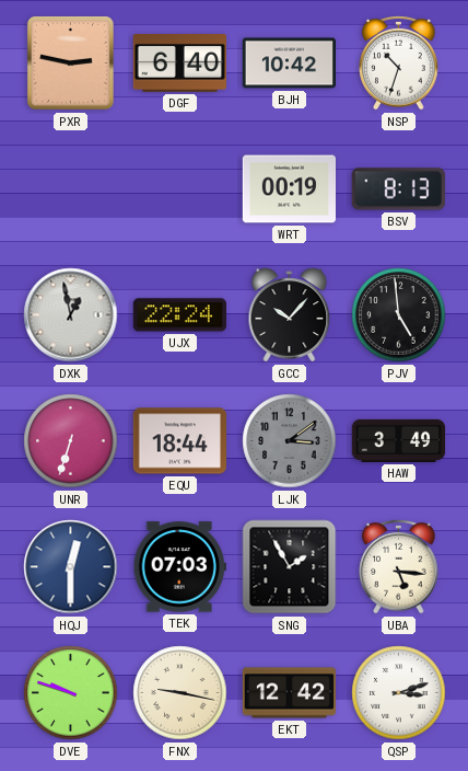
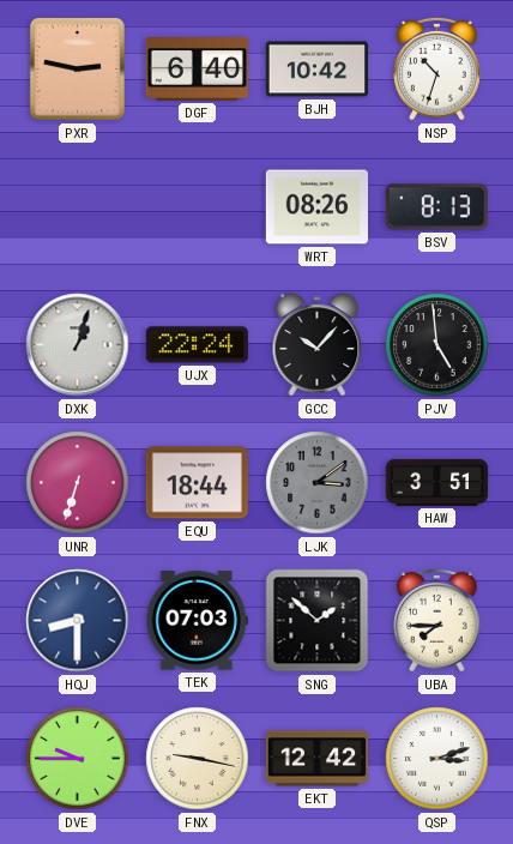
WRT: 00:19 -> 08:26
DXK: 12:58 -> 1:03
HAW: 3:49 -> 3:51
HQJ: 12:30 -> 8:30
SNG: 1:55 -> 1:52
UBA: 5:16 -> 7:45
DVE: 9:48 -> 9:45
